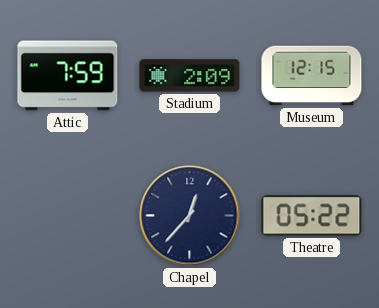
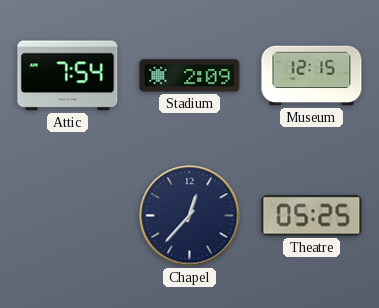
Attic: 7:59 -> 7:54
Theatre: 05:22 -> 05:25
